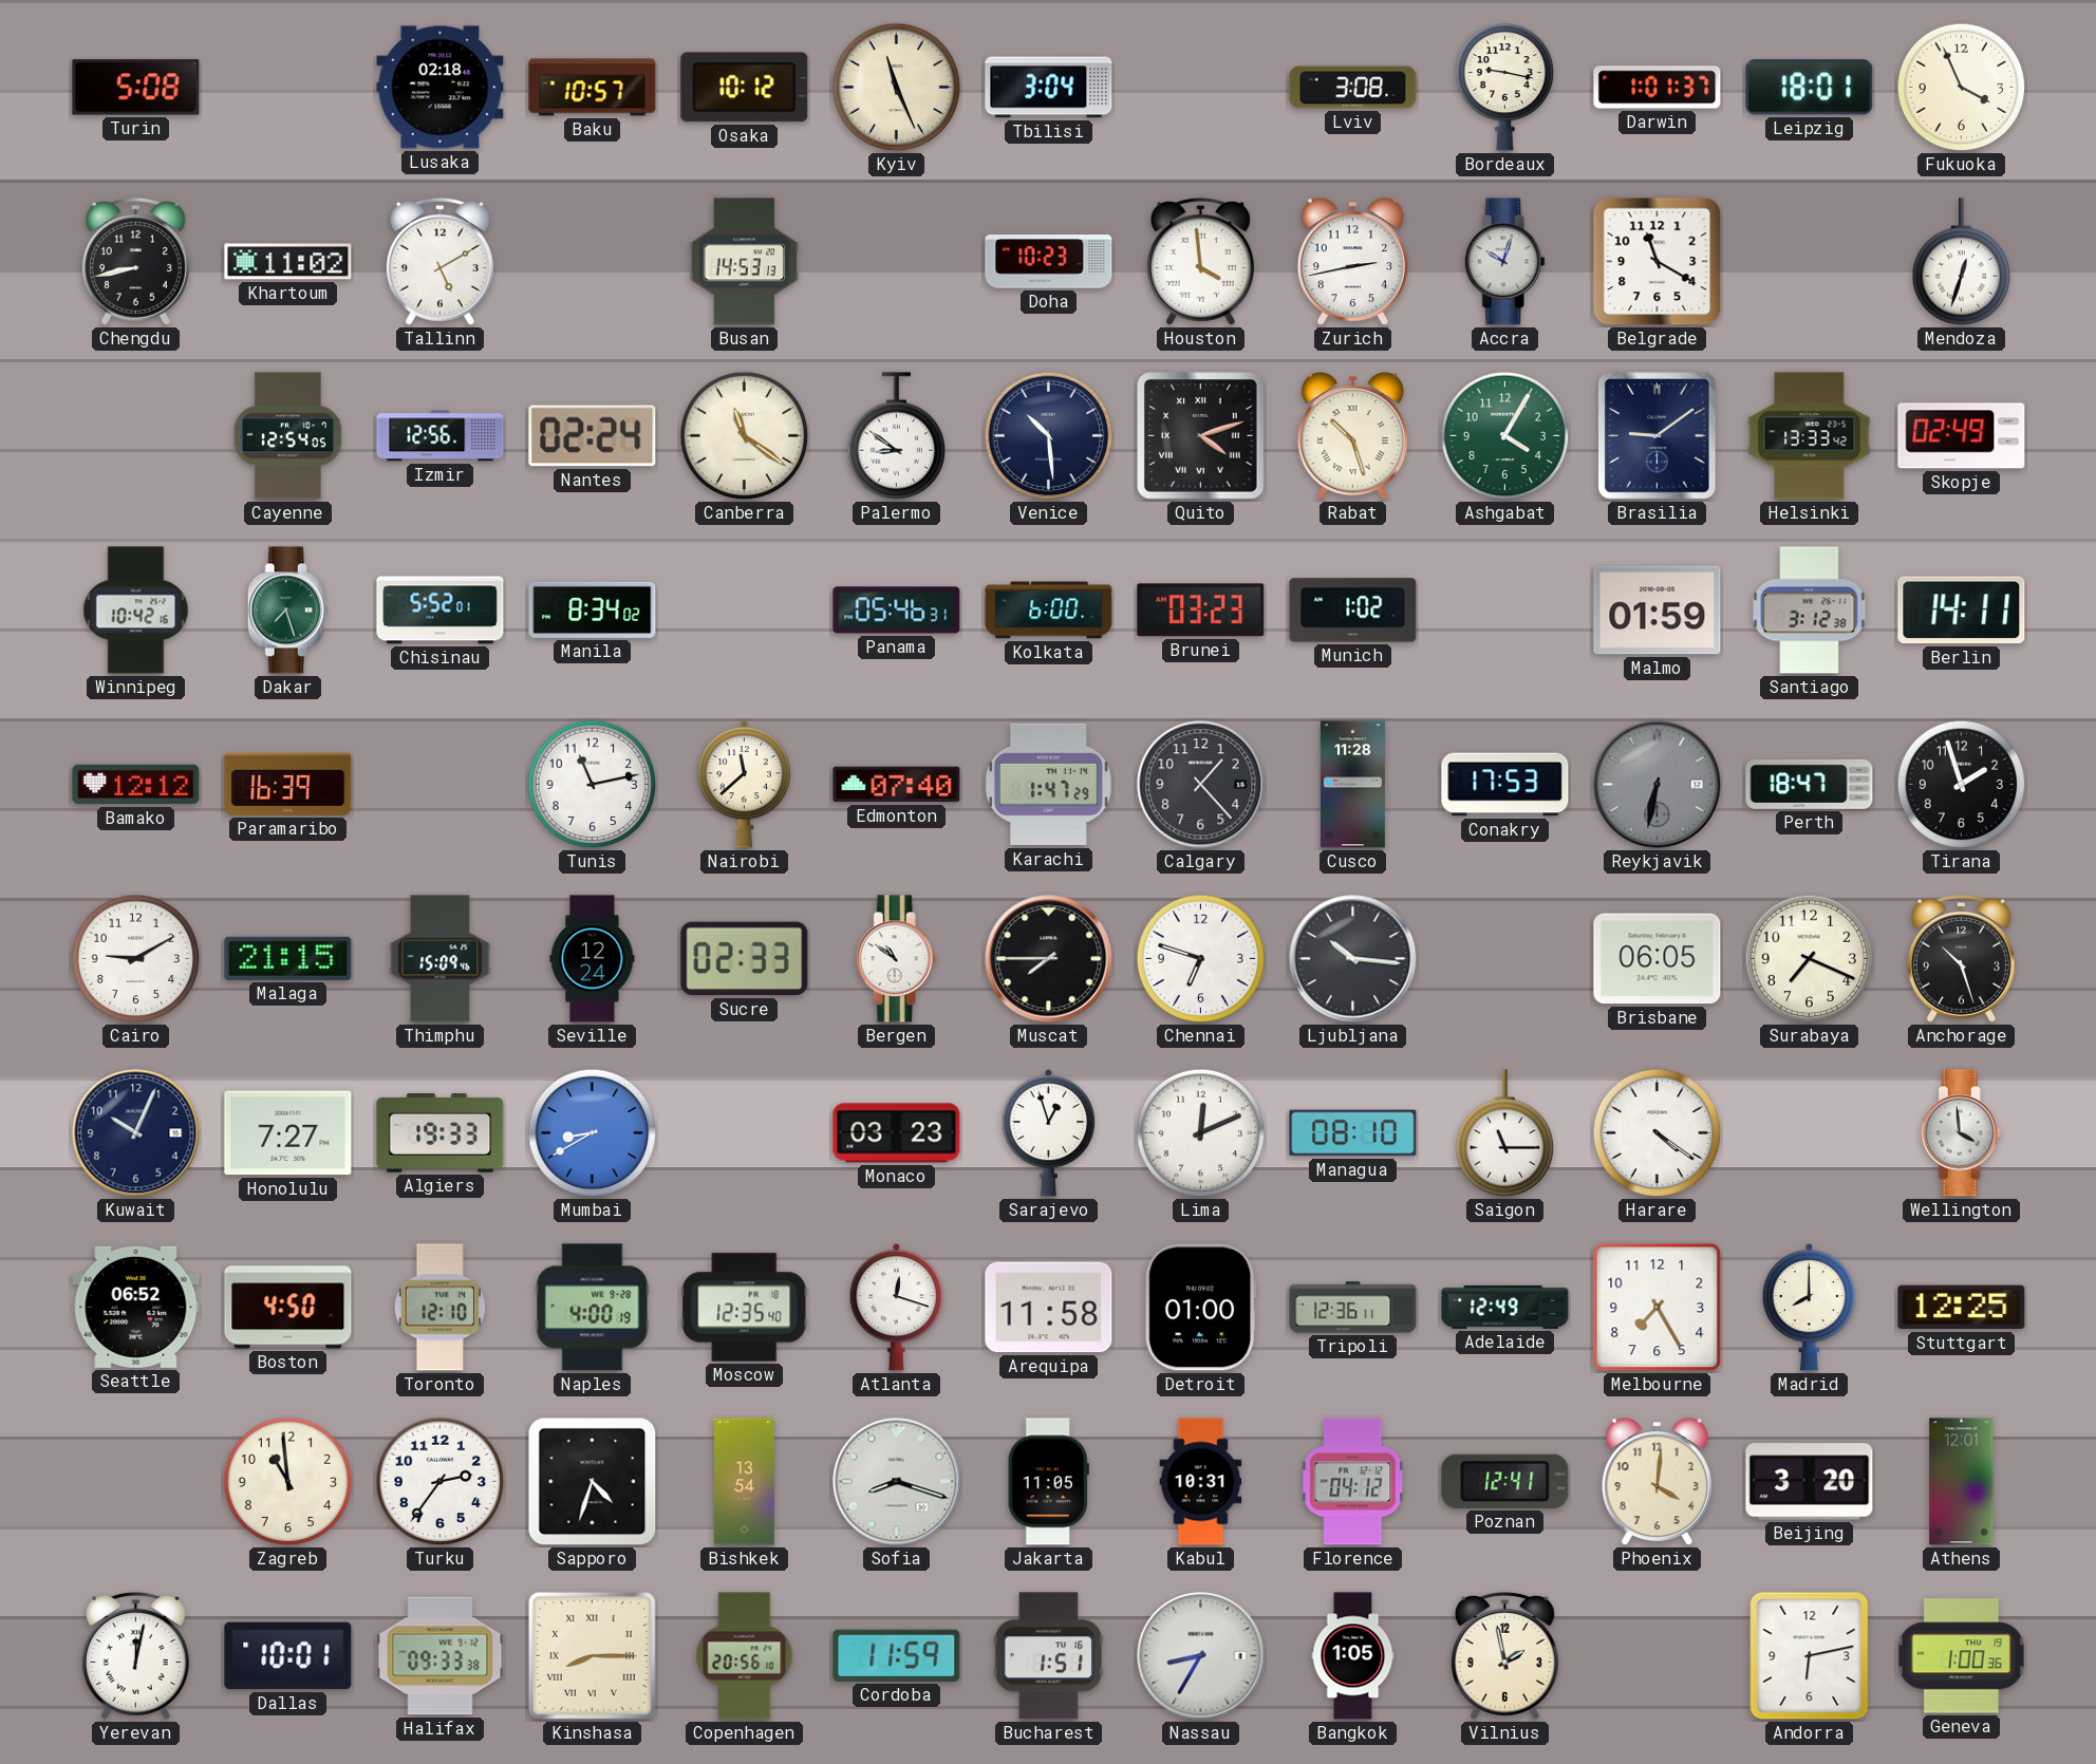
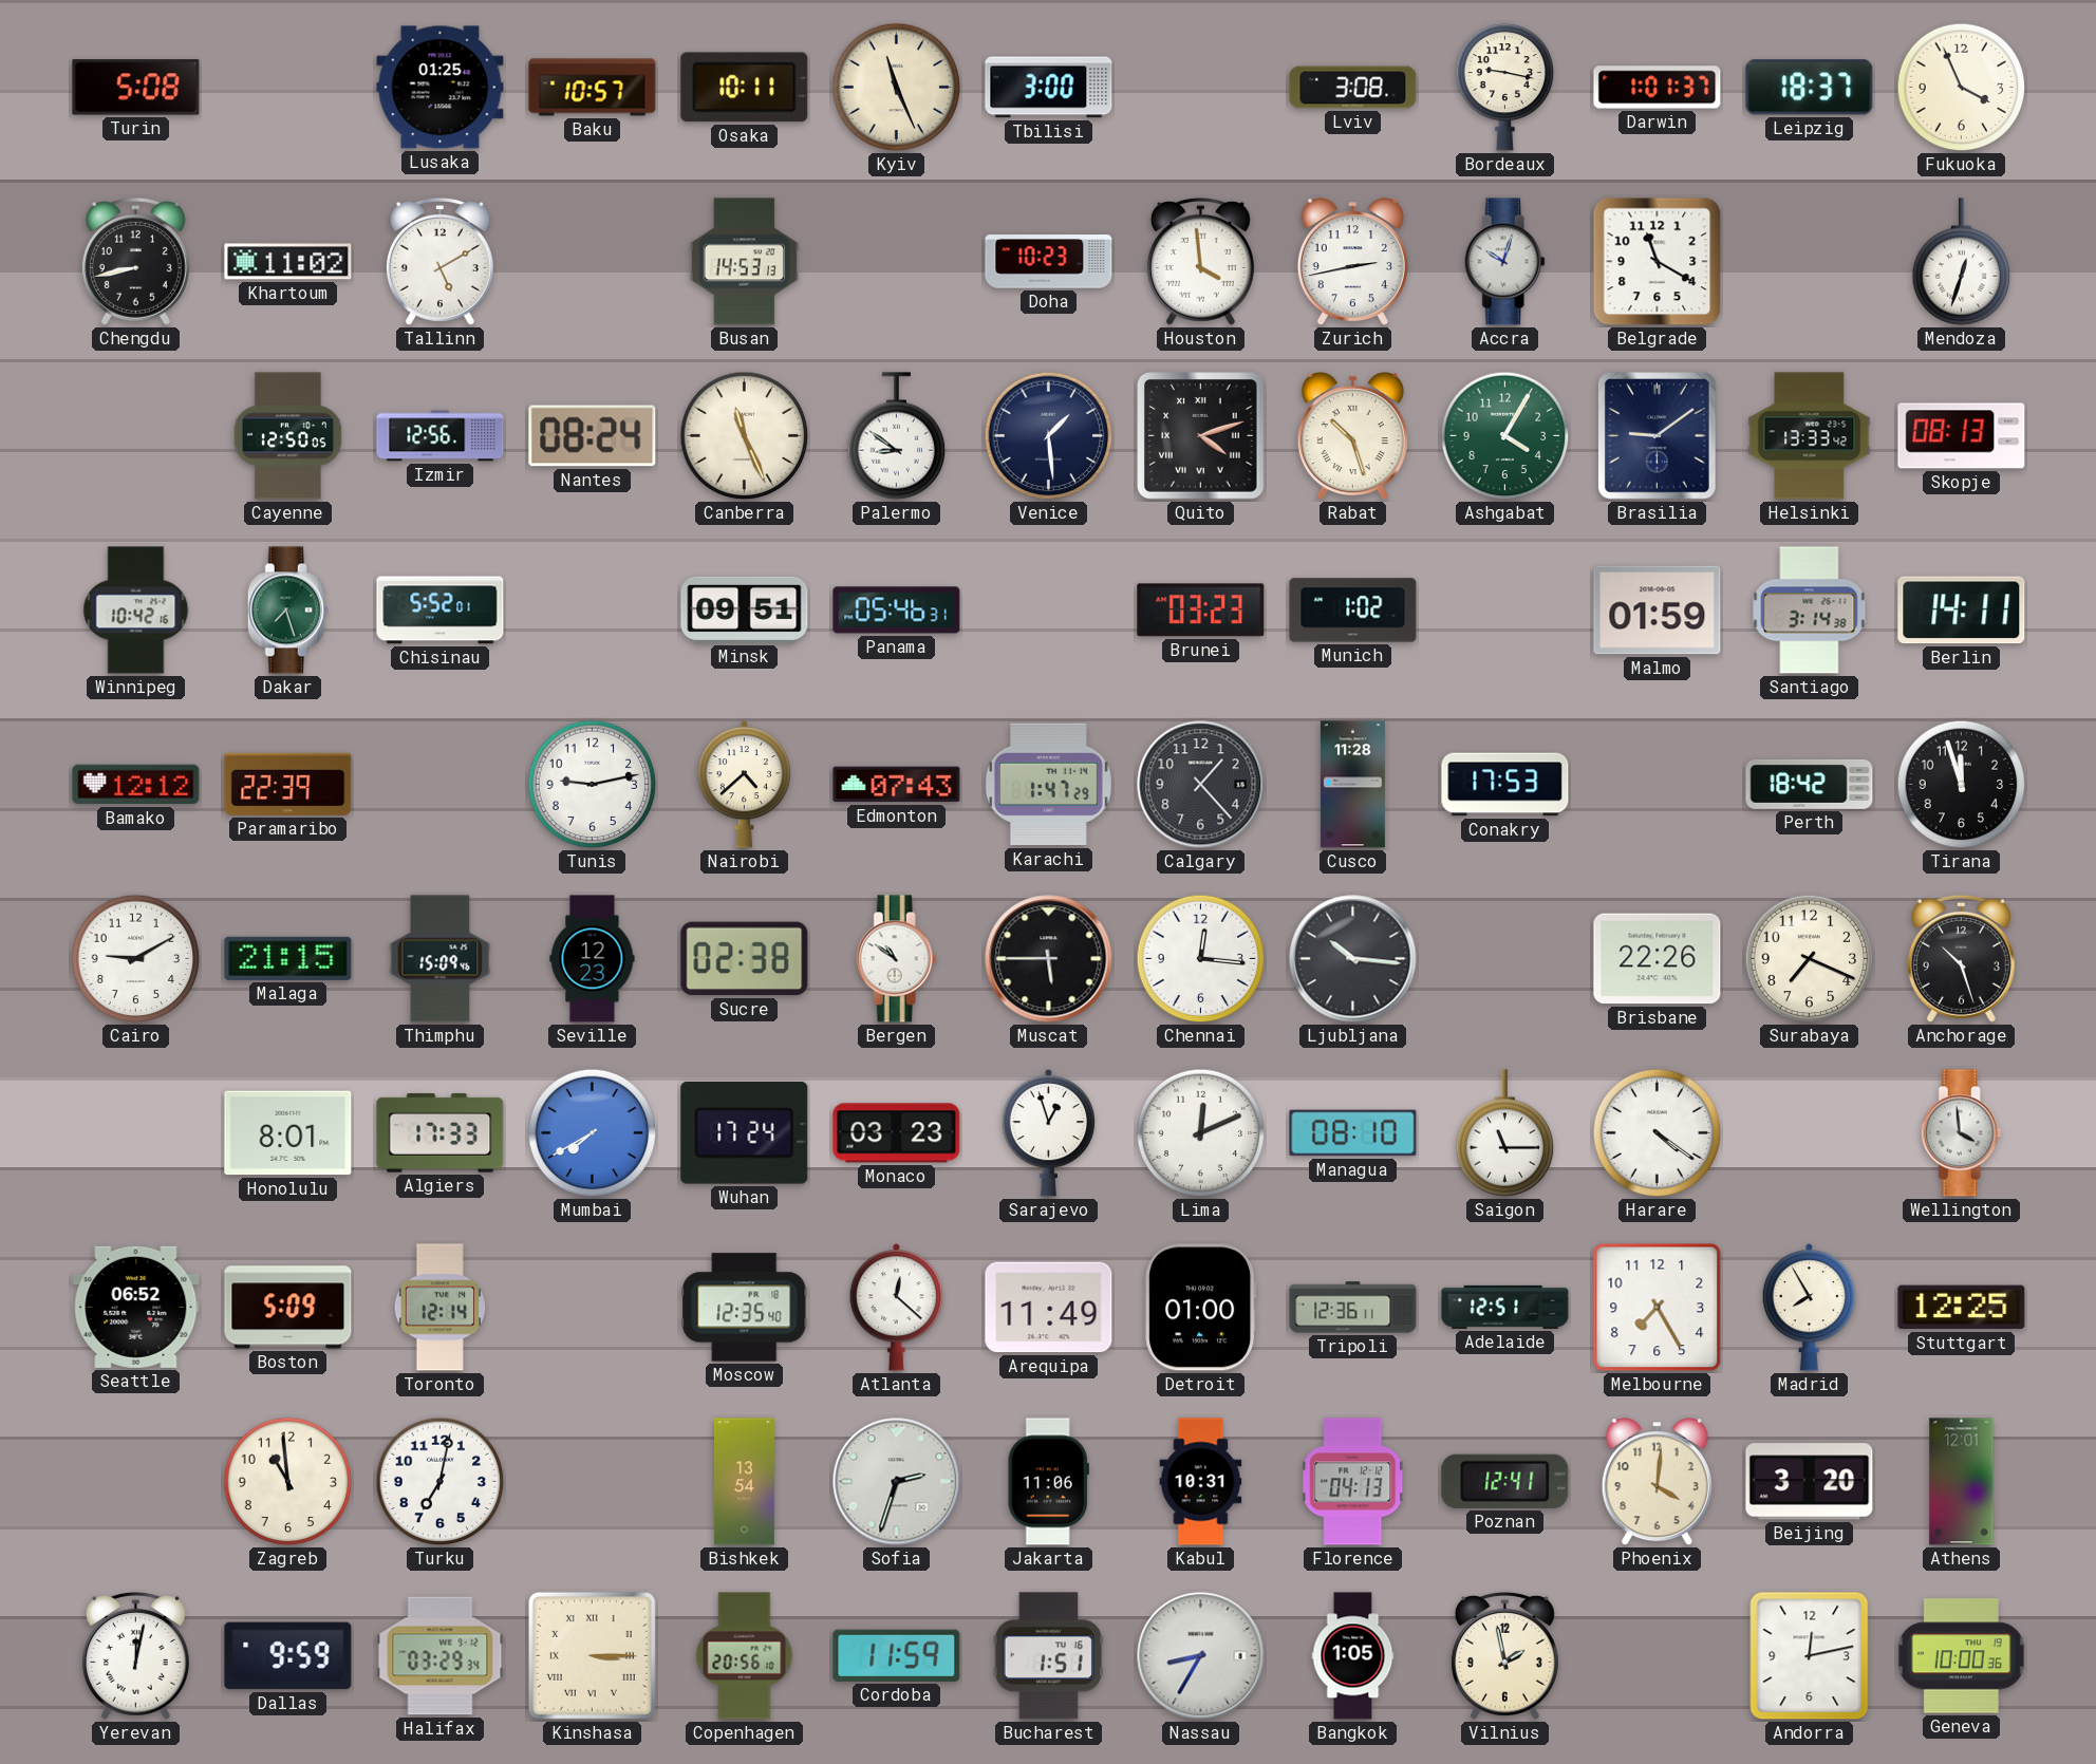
Lusaka: 02:18 -> 01:25
Osaka: 10:12 -> 10:11
Tbilisi: 3:04 -> 3:00
Leipzig: 18:01 -> 18:37
Cayenne: 12:54 -> 12:50
Nantes: 02:24 -> 08:24
Canberra: 11:21 -> 11:26
Venice: 10:29 -> 1:29
Skopje: 02:49 -> 08:13
Manila: 8:34 -> none
Minsk: none -> 09:51
Kolkata: 6:00 -> none
Santiago: 3:12 -> 3:14
Paramaribo: 16:39 -> 22:39
Tunis: 11:13 -> 9:13
Nairobi: 11:38 -> 4:38
Edmonton: 07:40 -> 07:43
Reykjavik: 6:32 -> none
Perth: 18:47 -> 18:42
Tirana: 1:57 -> 11:57
Seville: 12:24 -> 12:23
Sucre: 02:33 -> 02:38
Muscat: 7:45 -> 5:45
Chennai: 6:48 -> 12:16
Brisbane: 06:05 -> 22:26
Kuwait: 10:04 -> none
Honolulu: 7:27 -> 8:01
Algiers: 19:33 -> 17:33
Mumbai: 8:40 -> 7:40
Wuhan: none -> 17:24
Boston: 4:50 -> 5:09
Toronto: 12:10 -> 12:14
Naples: 4:00 -> none
Atlanta: 12:18 -> 12:22
Arequipa: 11:58 -> 11:49
Adelaide: 12:49 -> 12:51
Madrid: 8:00 -> 7:55
Turku: 2:36 -> 7:02
Sapporo: 4:33 -> none
Sofia: 8:18 -> 2:33
Jakarta: 11:05 -> 11:06
Florence: 04:12 -> 04:13
Dallas: 10:01 -> 9:59
Halifax: 09:33 -> 03:29
Kinshasa: 8:15 -> 3:15
Andorra: 6:13 -> 12:13
Geneva: 1:00 -> 10:00
